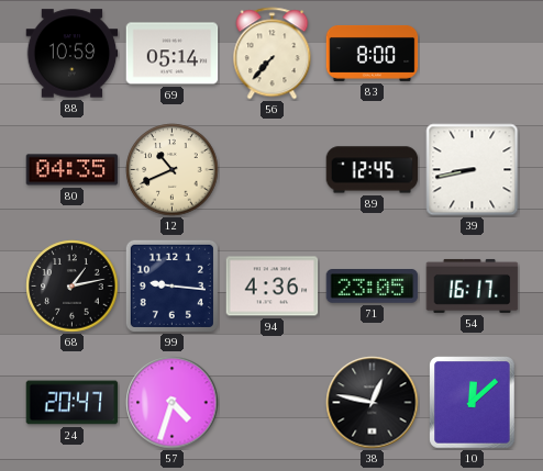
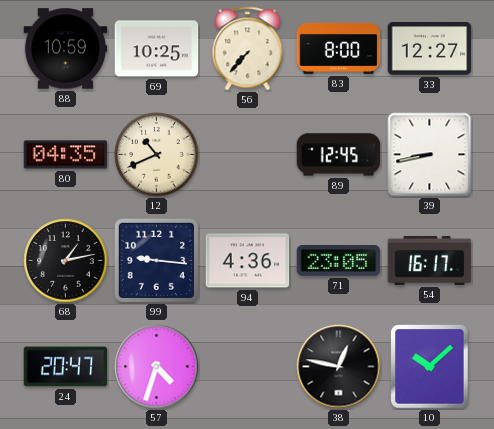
69: 05:14 -> 10:25
33: none -> 12:27
10: 12:08 -> 10:08
